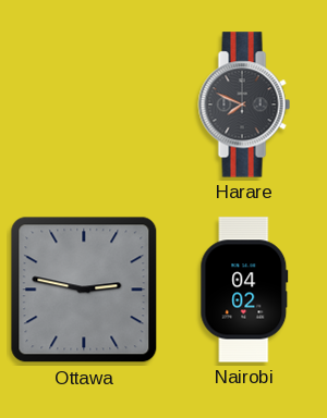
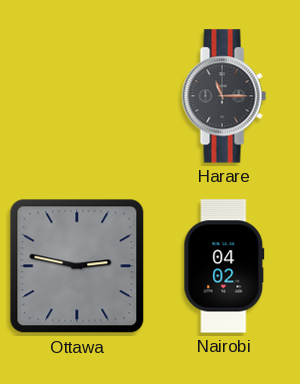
Harare: 7:49 -> 11:15
